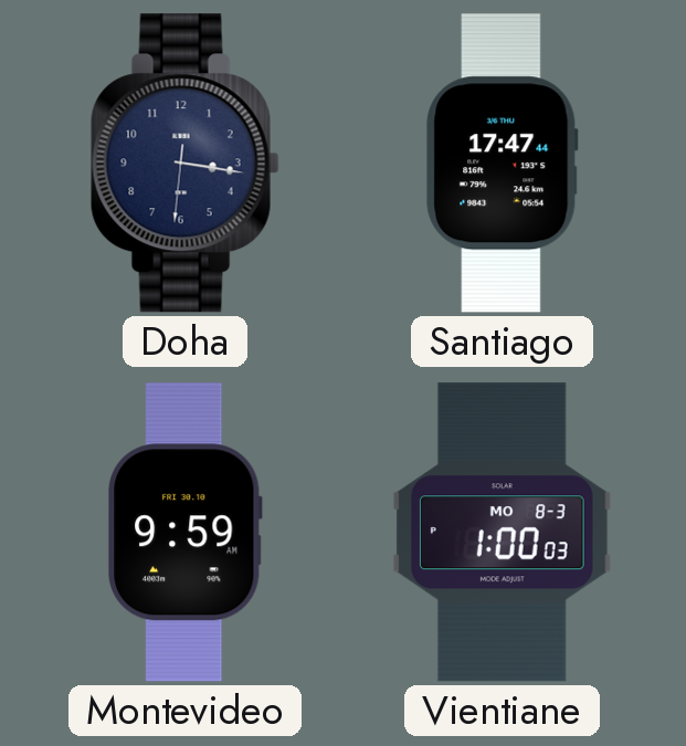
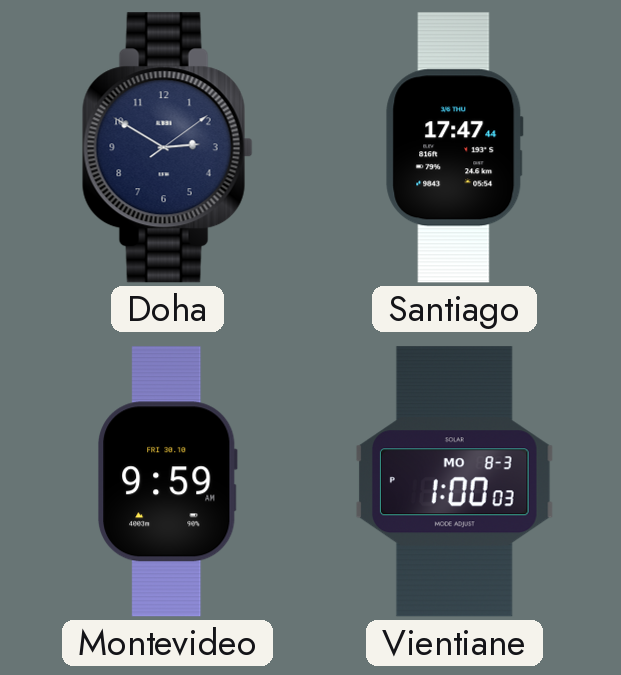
Doha: 3:16 -> 2:50
